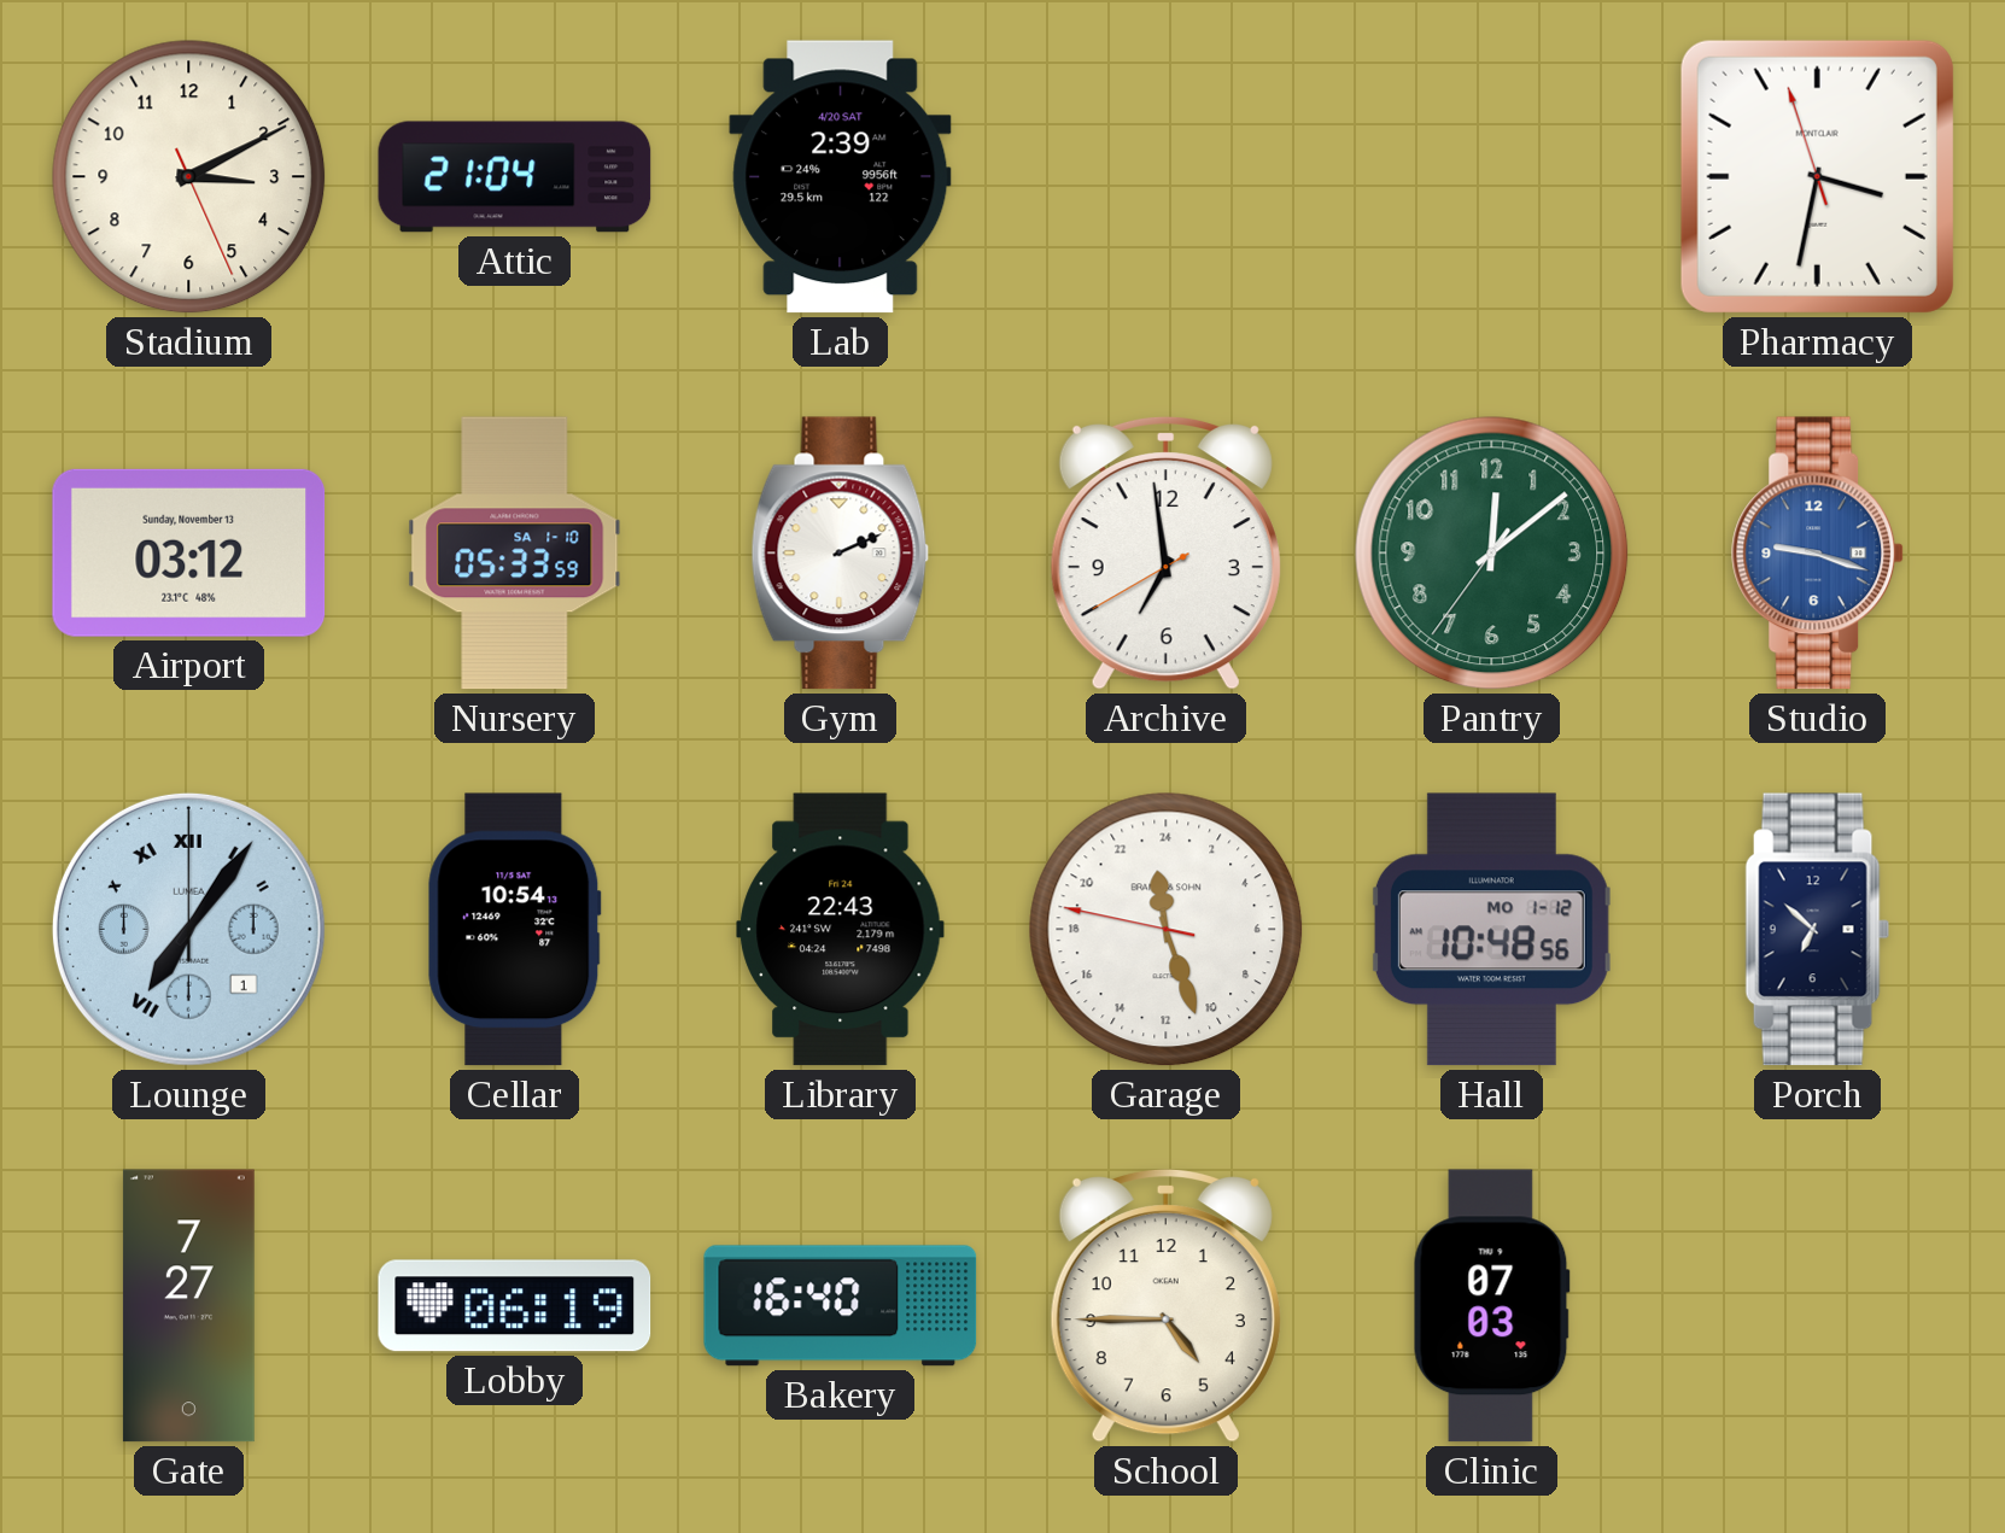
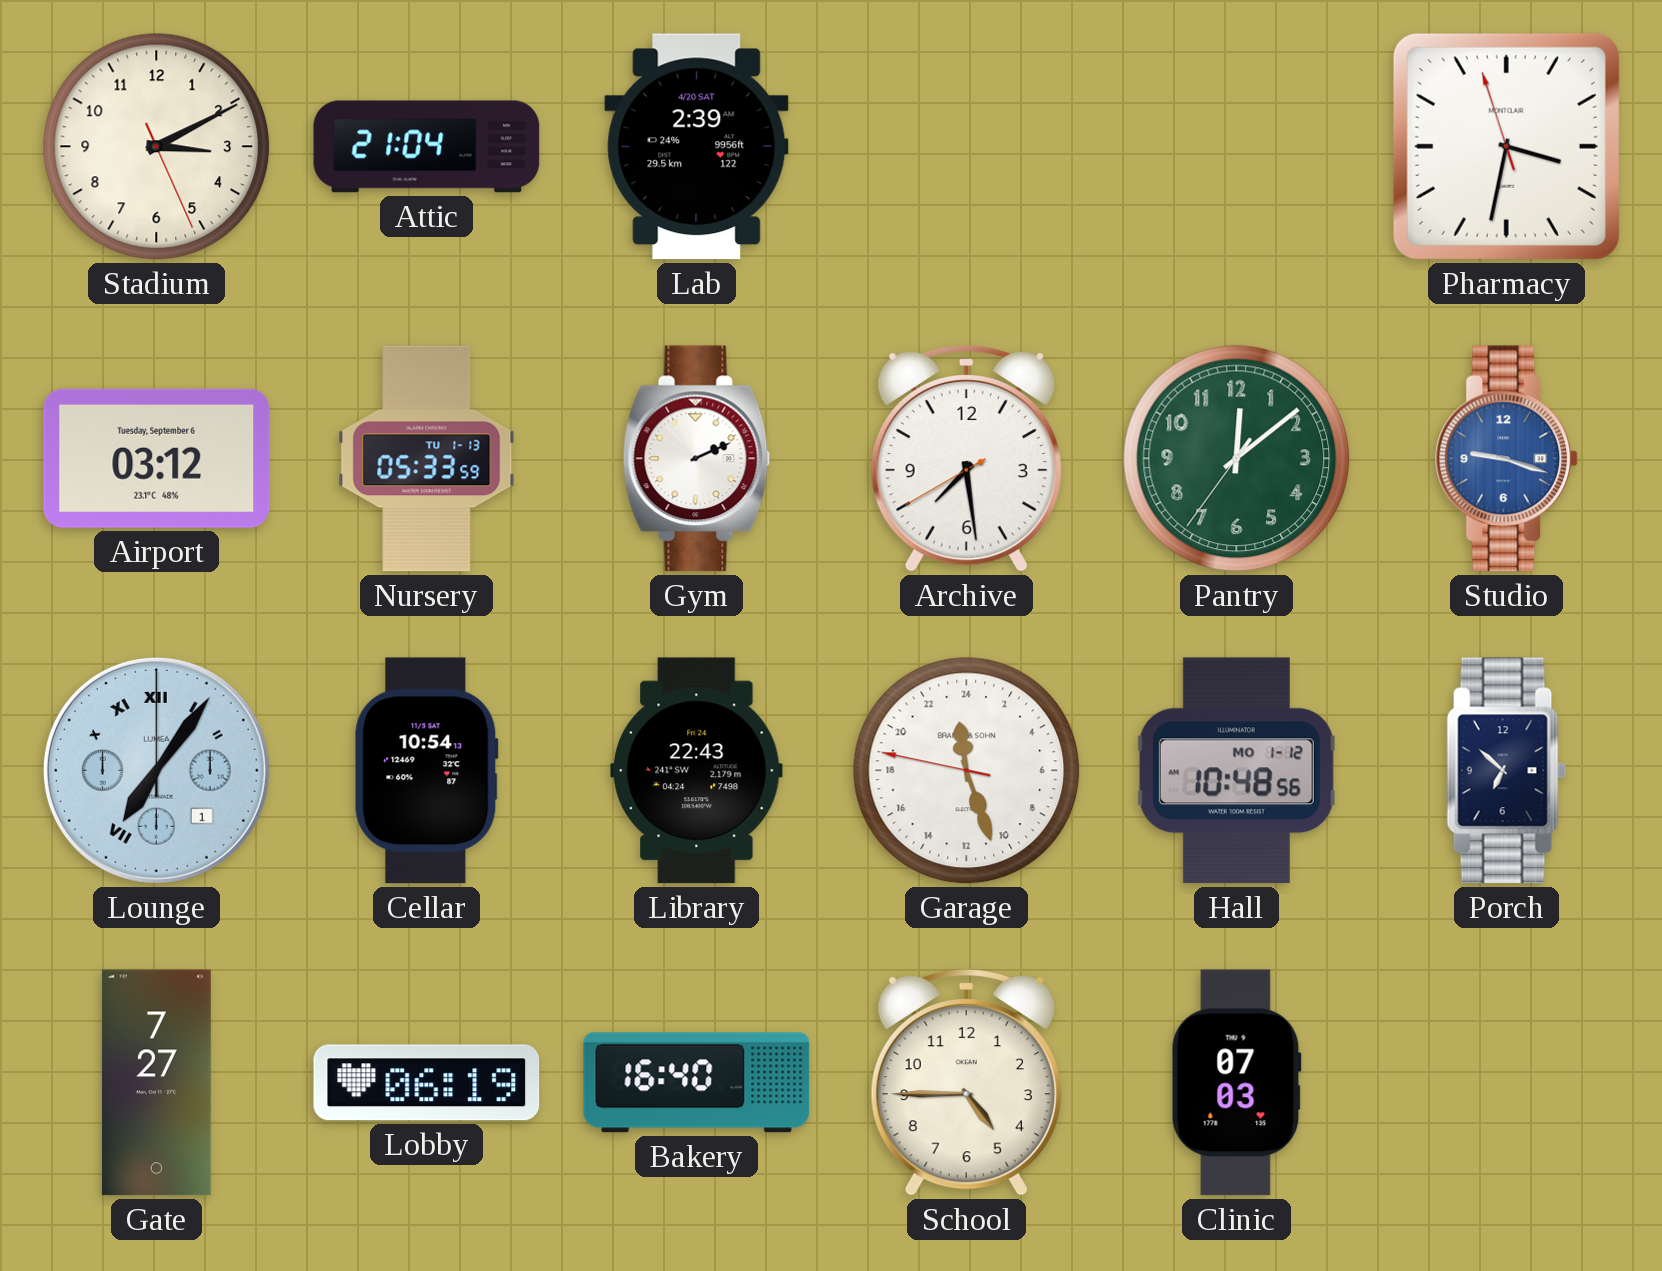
Airport date: Sunday, November 13 -> Tuesday, September 6
Nursery date: SA 1-10 -> TU 1-13
Archive: 6:58 -> 7:28
